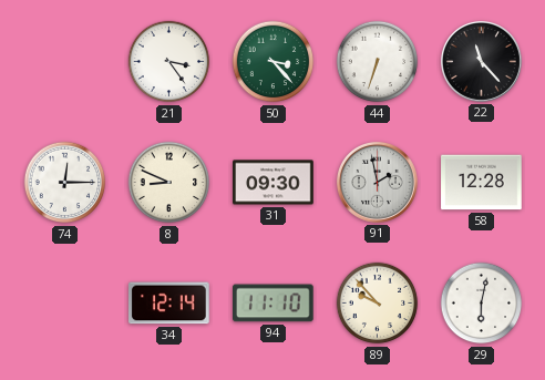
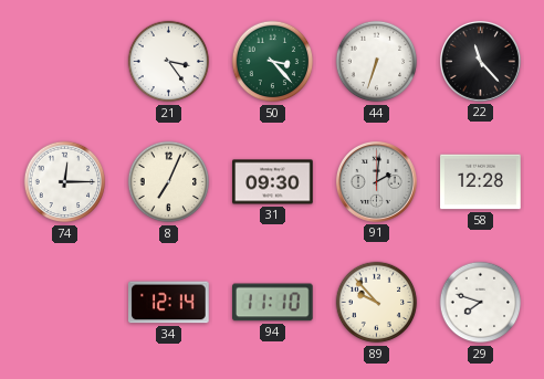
8: 8:49 -> 7:04
91: 1:58 -> 2:01
29: 6:02 -> 7:48
